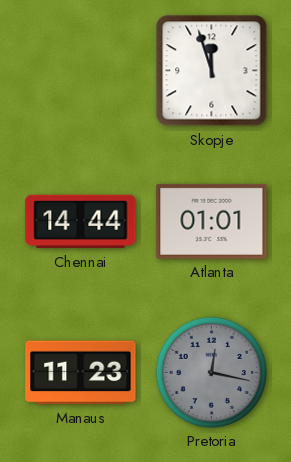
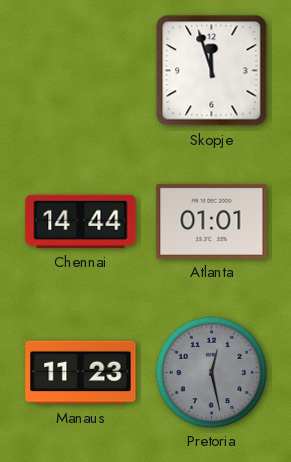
Pretoria: 12:17 -> 12:28
